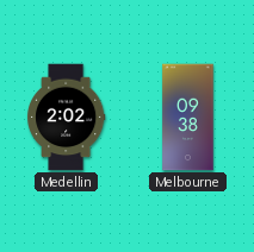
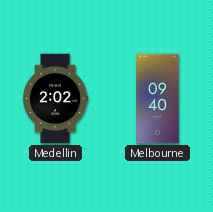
Melbourne: 09:38 -> 09:40
